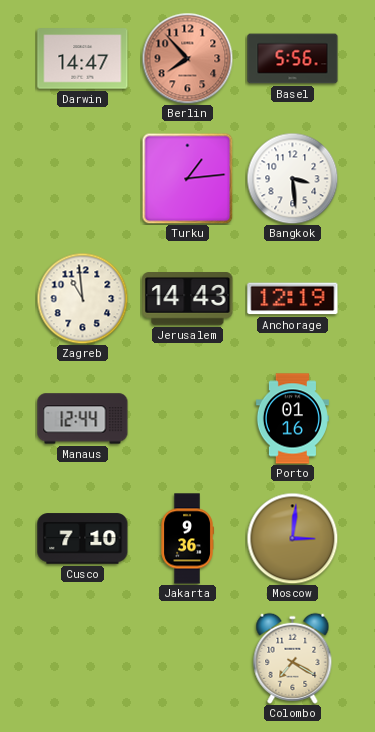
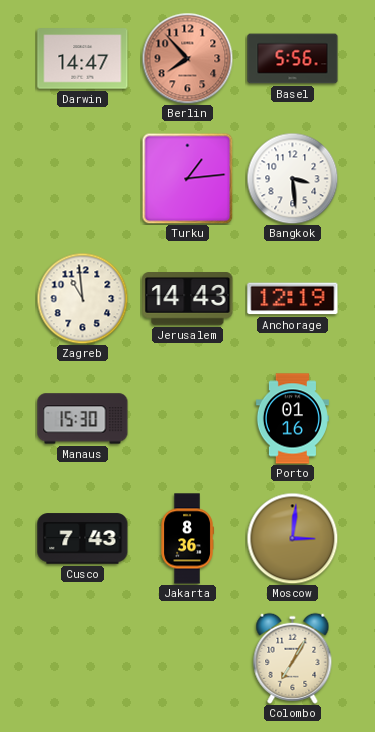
Manaus: 12:44 -> 15:30
Cusco: 7:10 -> 7:43
Jakarta: 9:36 -> 8:36
Colombo: 7:20 -> 7:05
